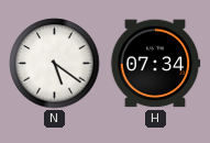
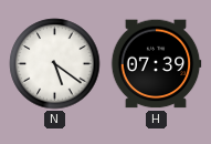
H: 07:34 -> 07:39
